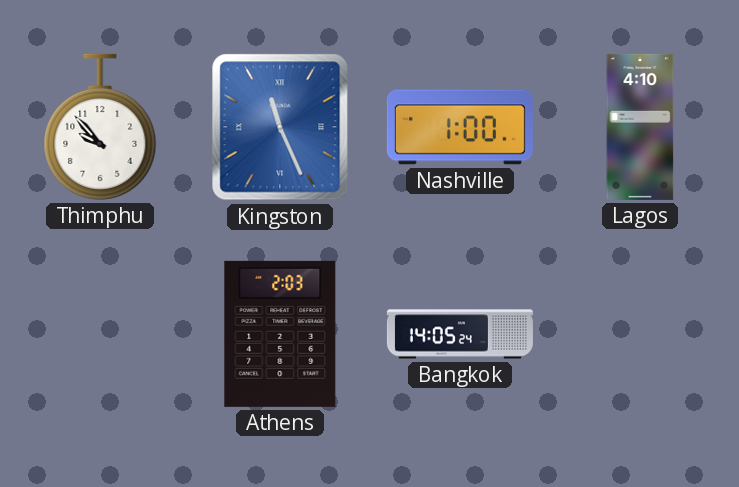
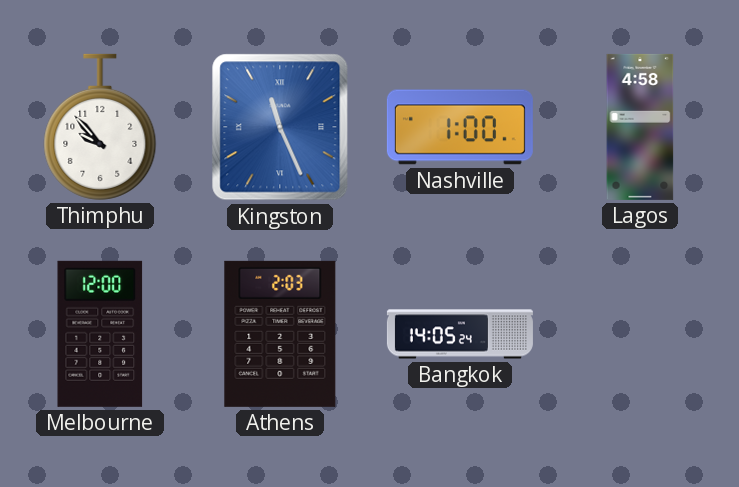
Lagos: 4:10 -> 4:58
Melbourne: none -> 12:00
